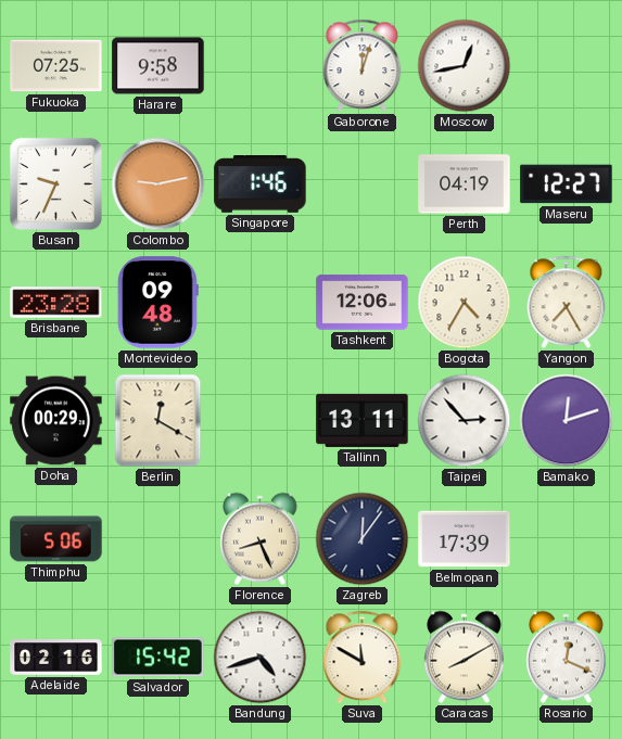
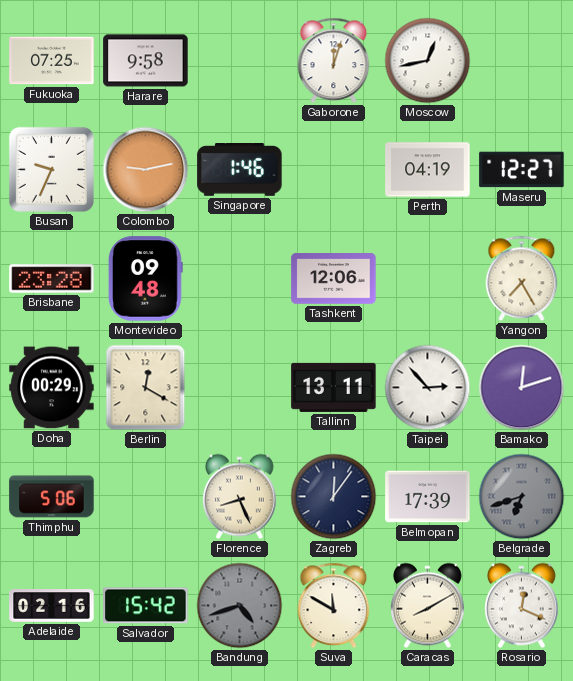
Bogota: 4:35 -> none
Belgrade: none -> 6:42
Bandung dial: white -> grey
